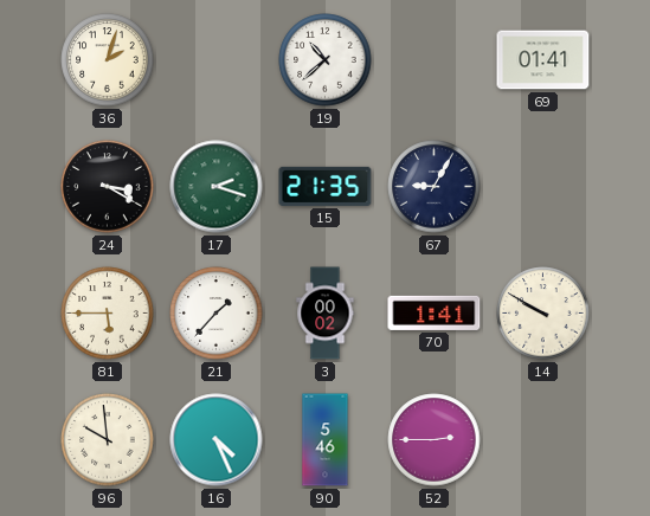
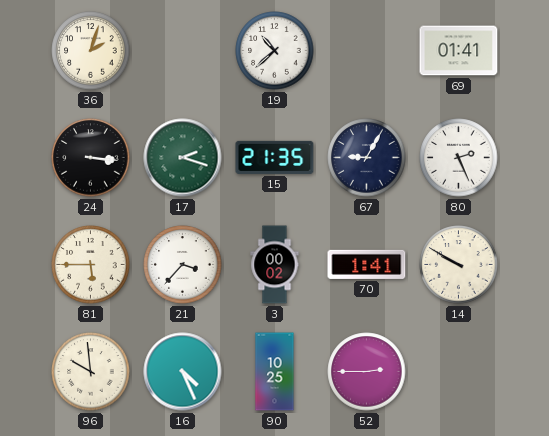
24: 3:20 -> 3:16
80: none -> 2:26
21: 1:37 -> 3:37
90: 5:46 -> 10:25
